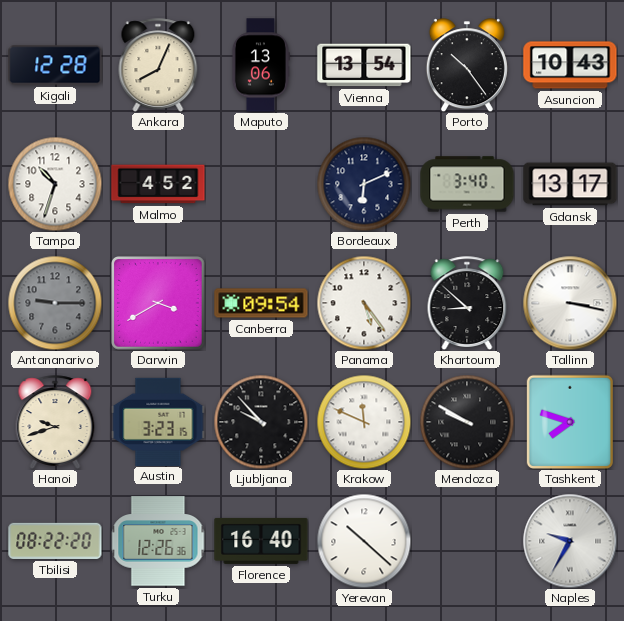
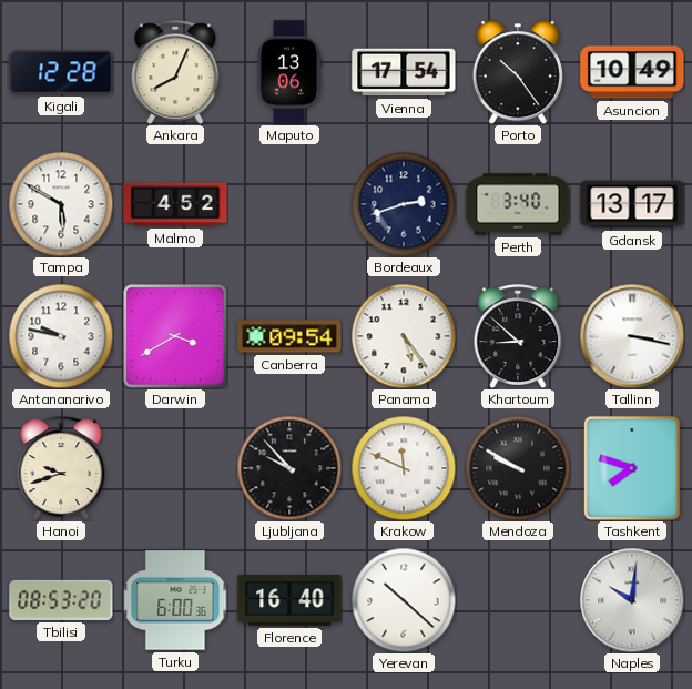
Vienna: 13:54 -> 17:54
Asuncion: 10:43 -> 10:49
Tampa: 10:33 -> 5:50
Bordeaux: 6:11 -> 2:42
Antananarivo: 9:15 -> 9:47
Antananarivo dial: grey -> white
Austin: 3:23 -> none
Tbilisi: 08:22 -> 08:53
Turku: 12:26 -> 6:00
Naples: 9:35 -> 10:01
